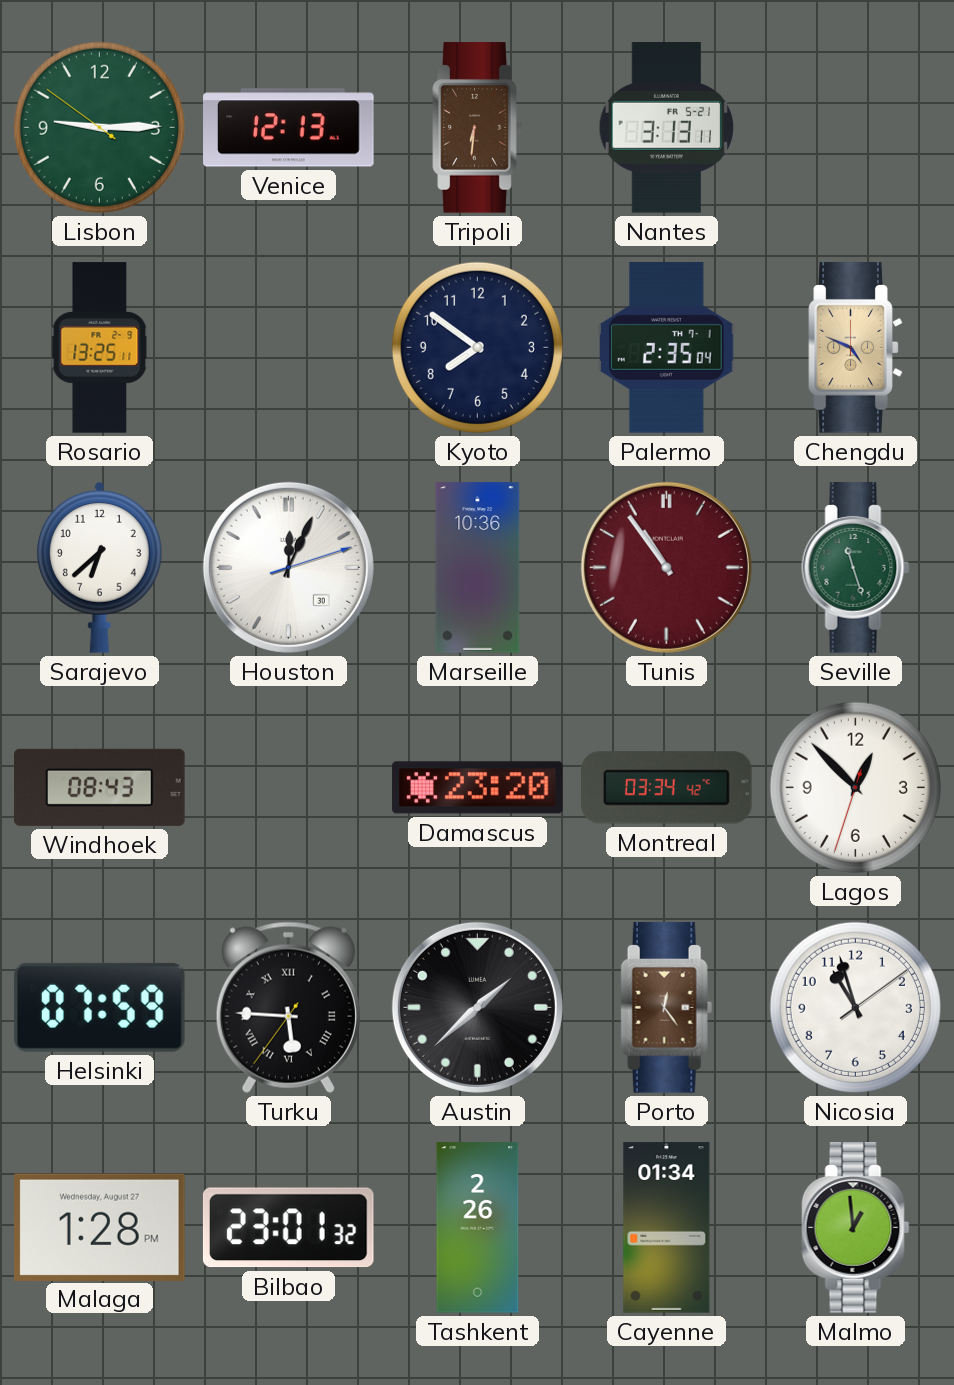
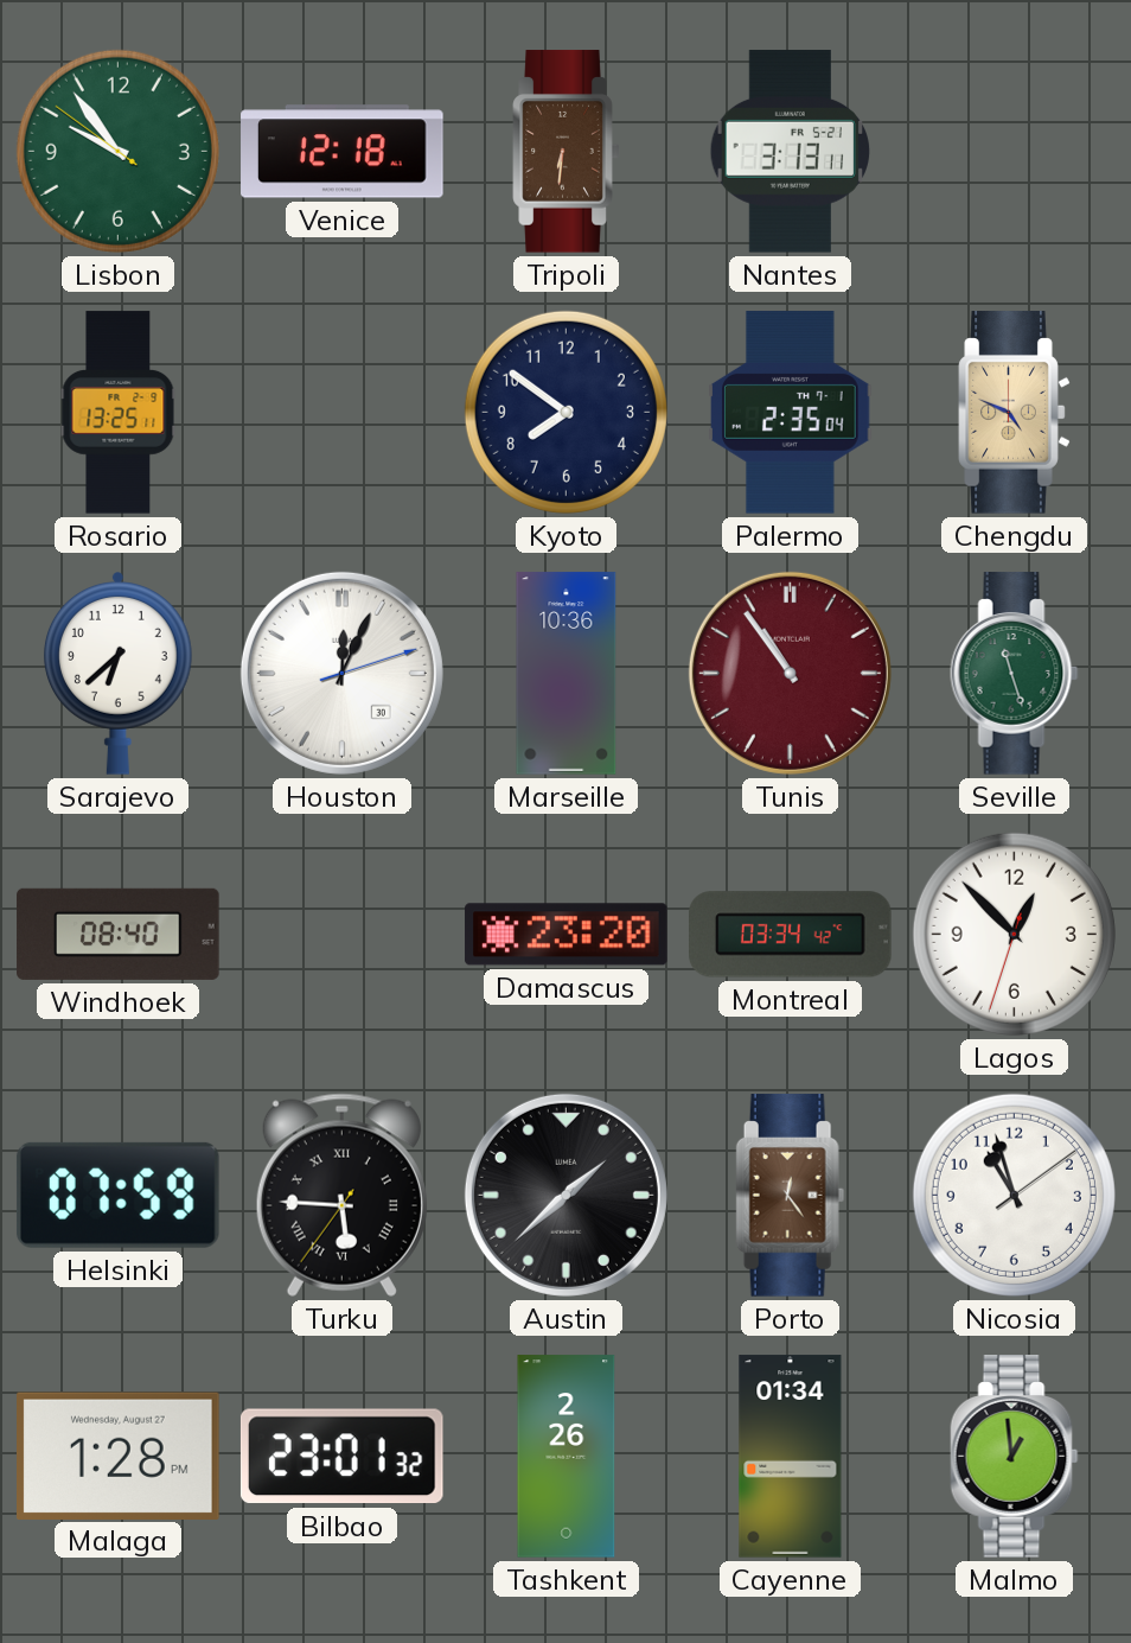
Lisbon: 9:14 -> 9:53
Venice: 12:13 -> 12:18
Windhoek: 08:43 -> 08:40
